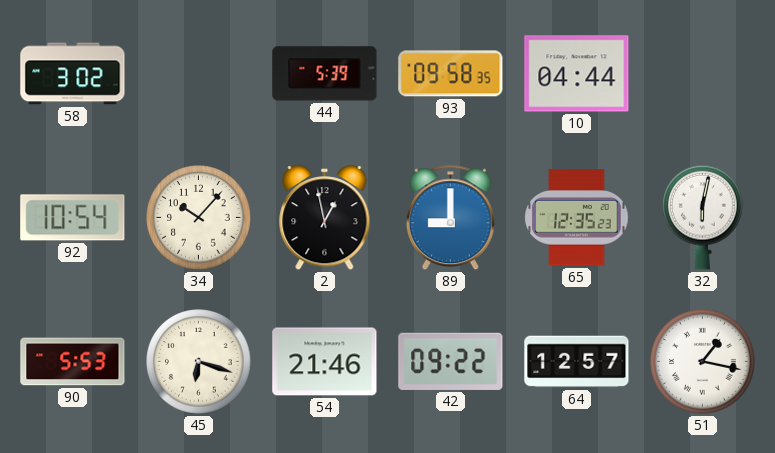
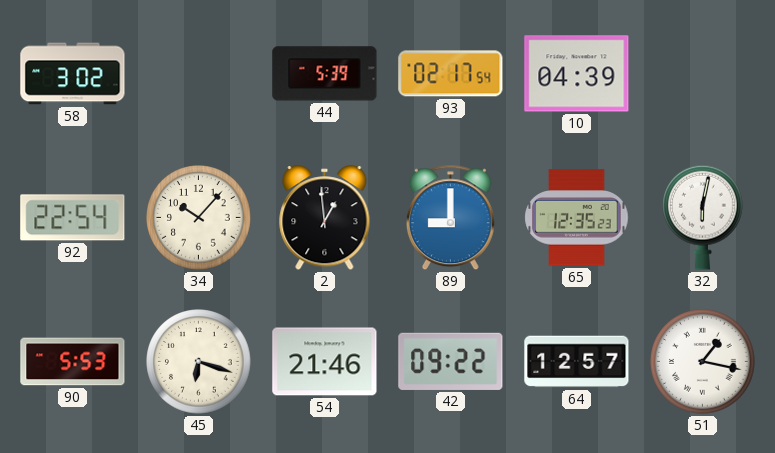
93: 09:58 -> 02:17
10: 04:44 -> 04:39
92: 10:54 -> 22:54
2: 12:58 -> 12:59
